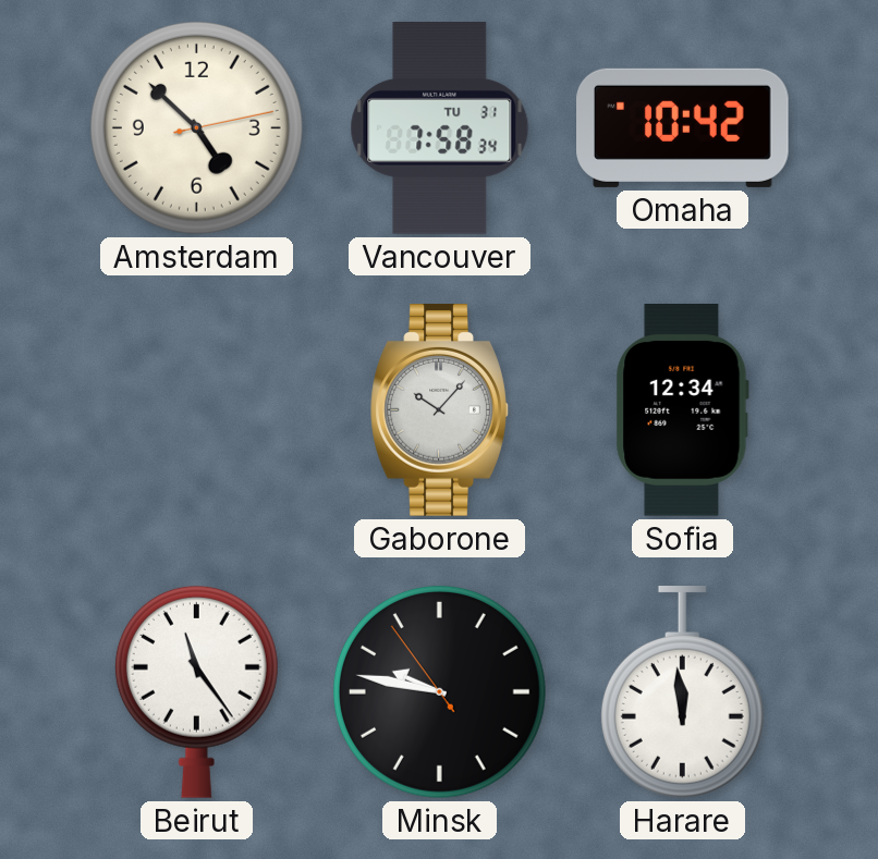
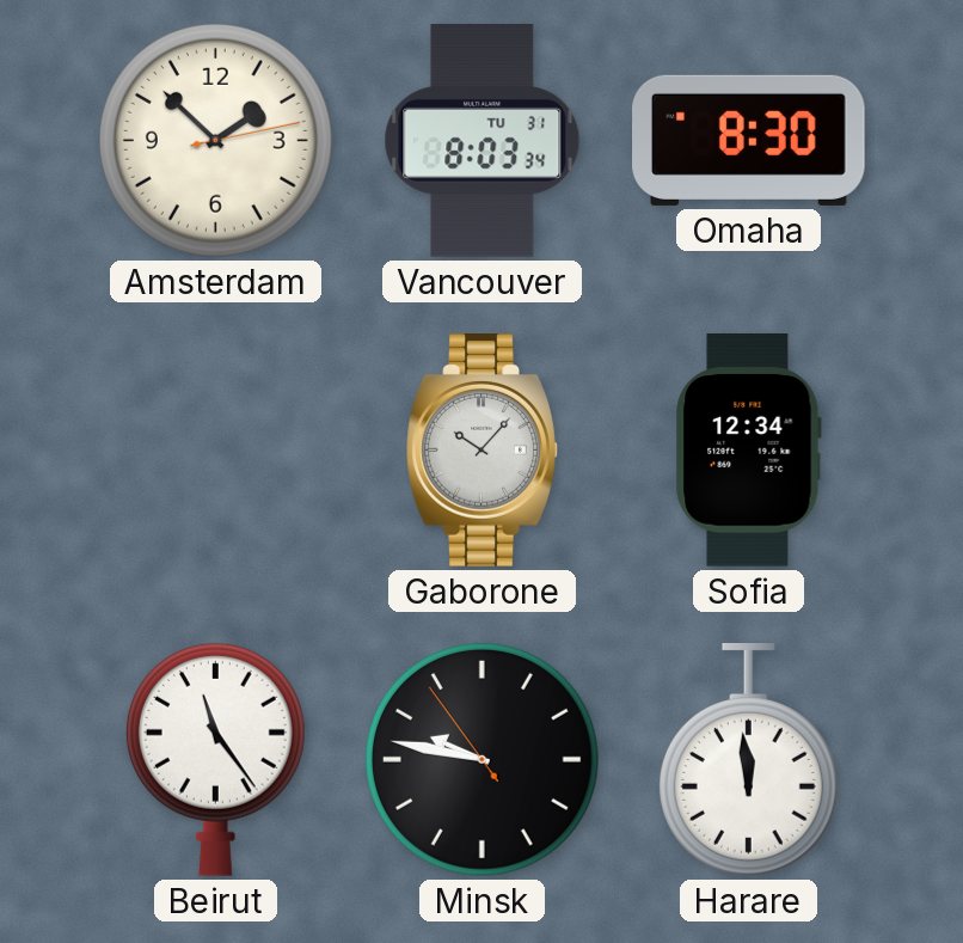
Amsterdam: 4:52 -> 1:52
Vancouver: 7:58 -> 8:03
Omaha: 10:42 -> 8:30
